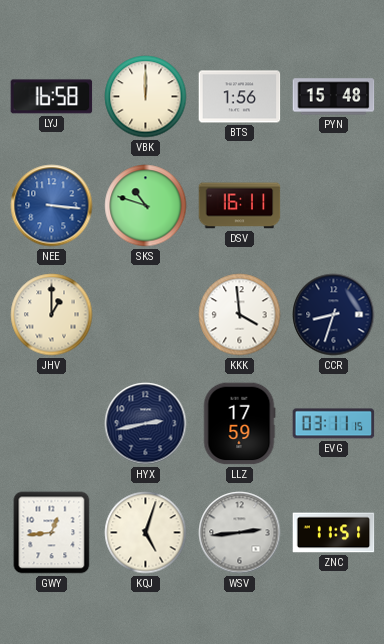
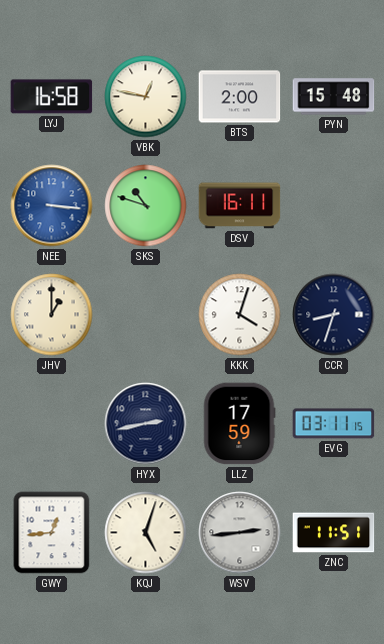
VBK: 12:00 -> 12:47
BTS: 1:56 -> 2:00
KKK: 3:59 -> 4:03
